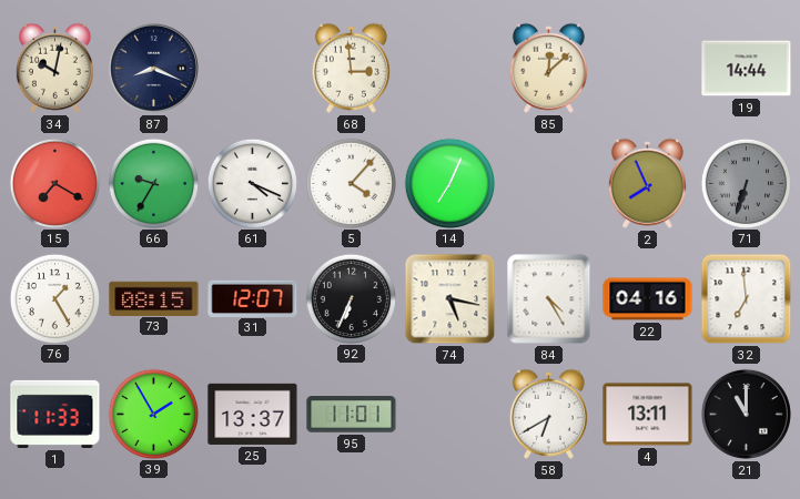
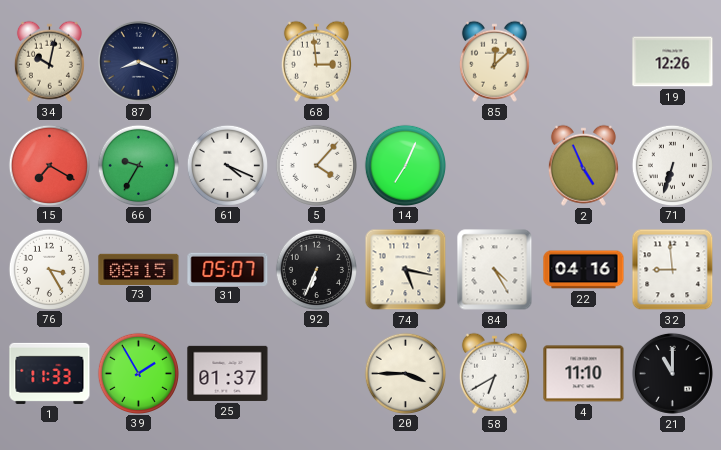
19: 14:44 -> 12:26
2: 7:56 -> 4:56
71 dial: grey -> white
76: 1:25 -> 3:25
31: 12:07 -> 05:07
32: 6:59 -> 8:59
25: 13:37 -> 01:37
95: 11:01 -> none
20: none -> 3:45
4: 13:11 -> 11:10
